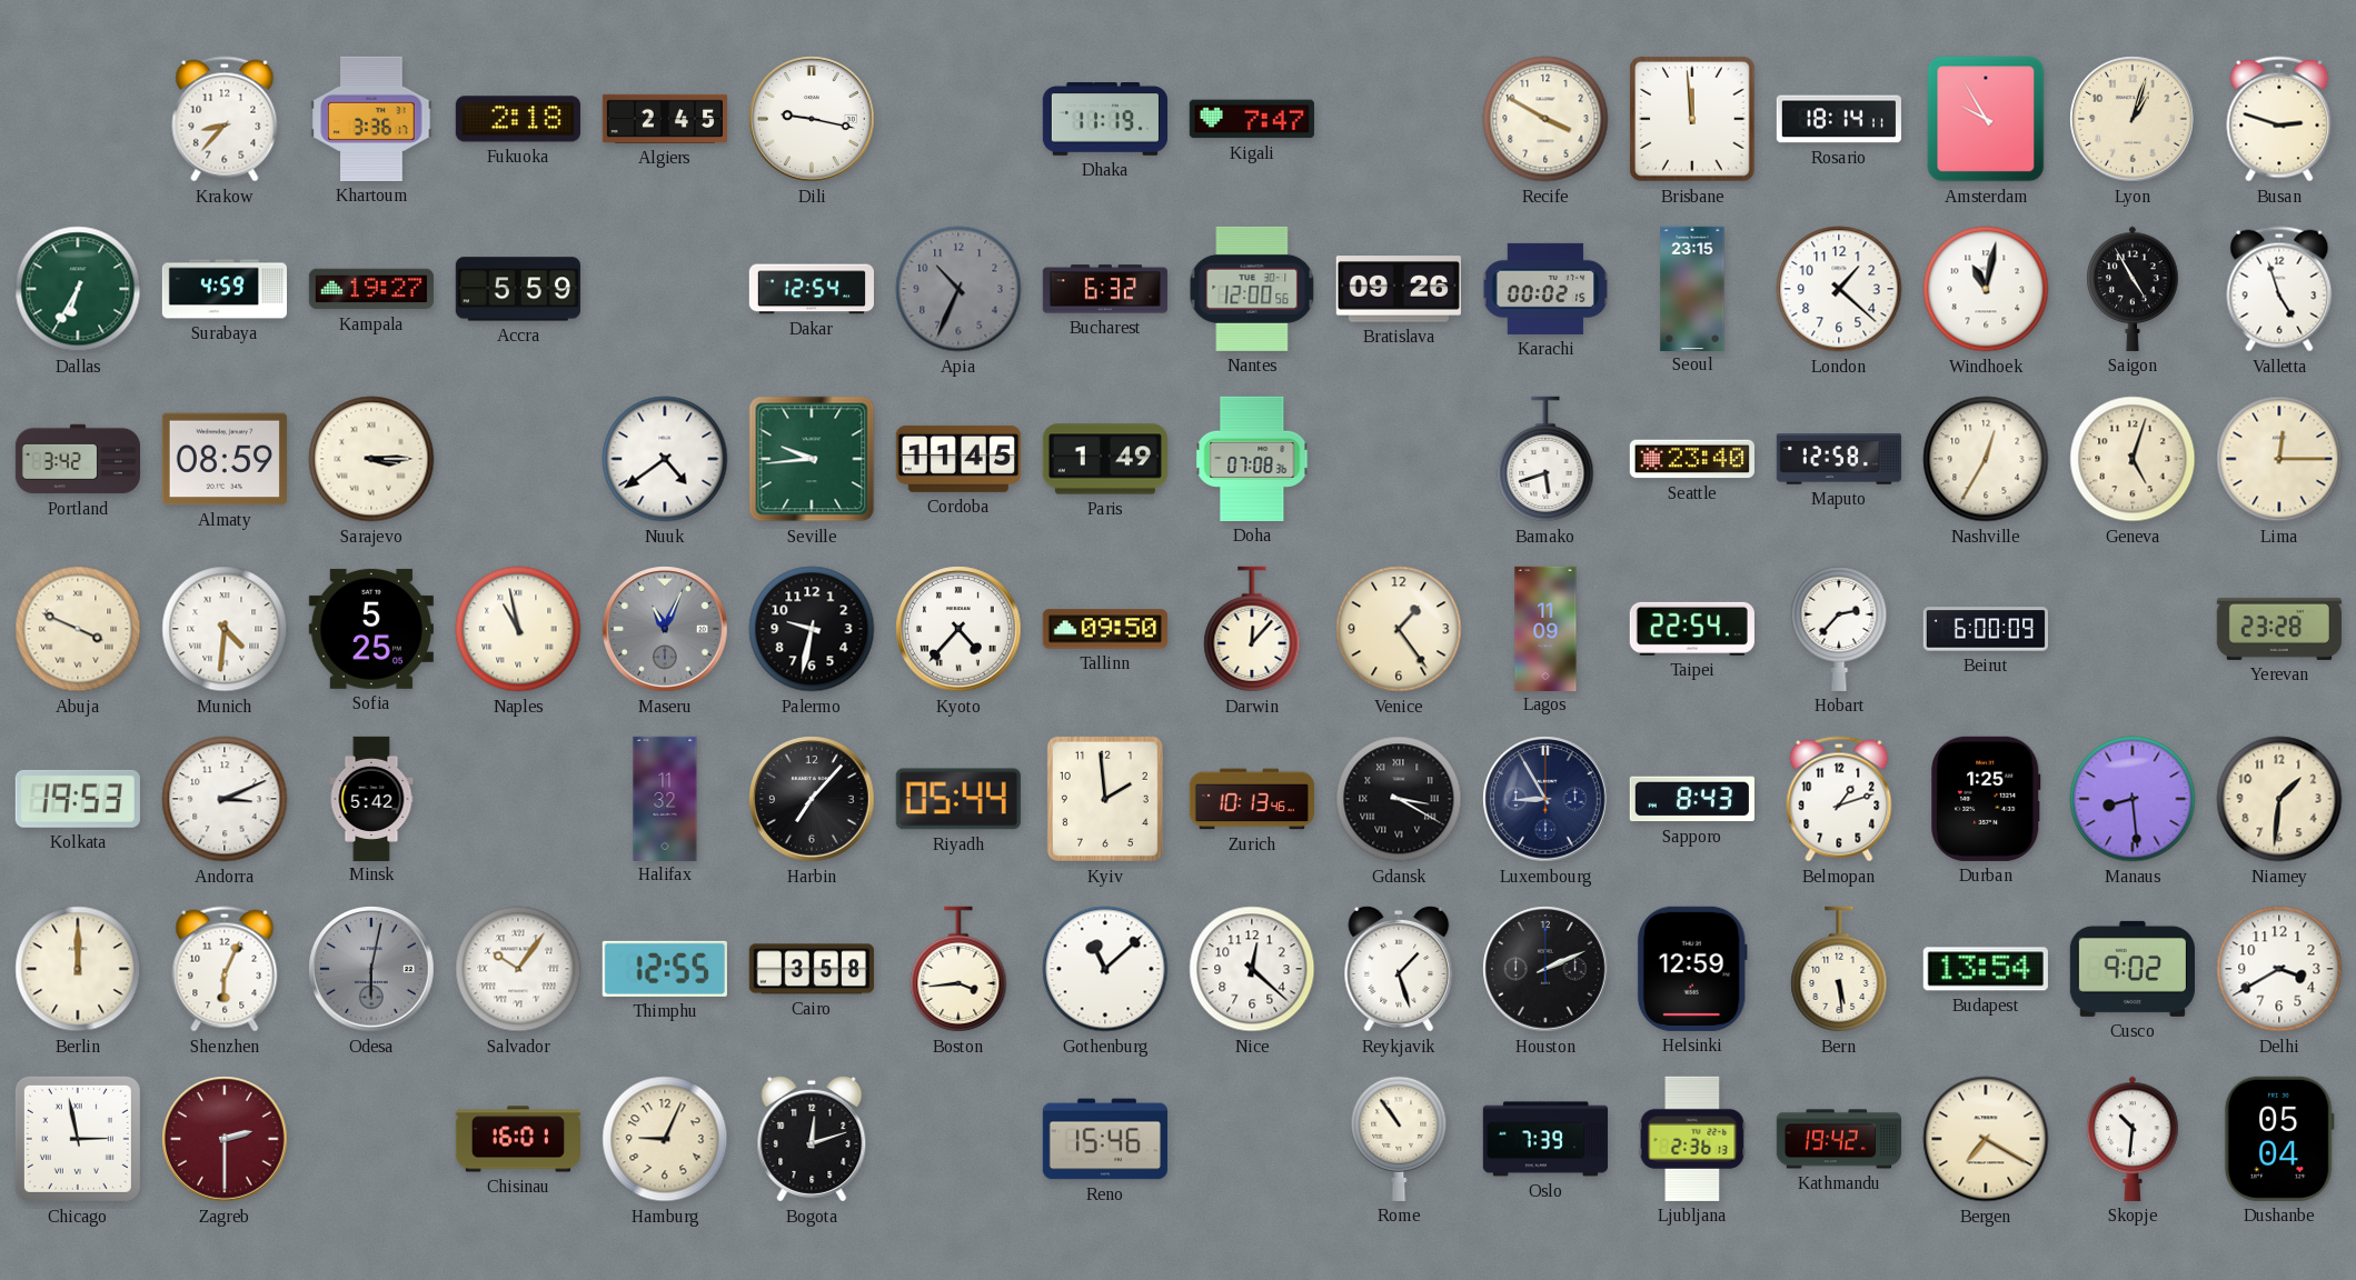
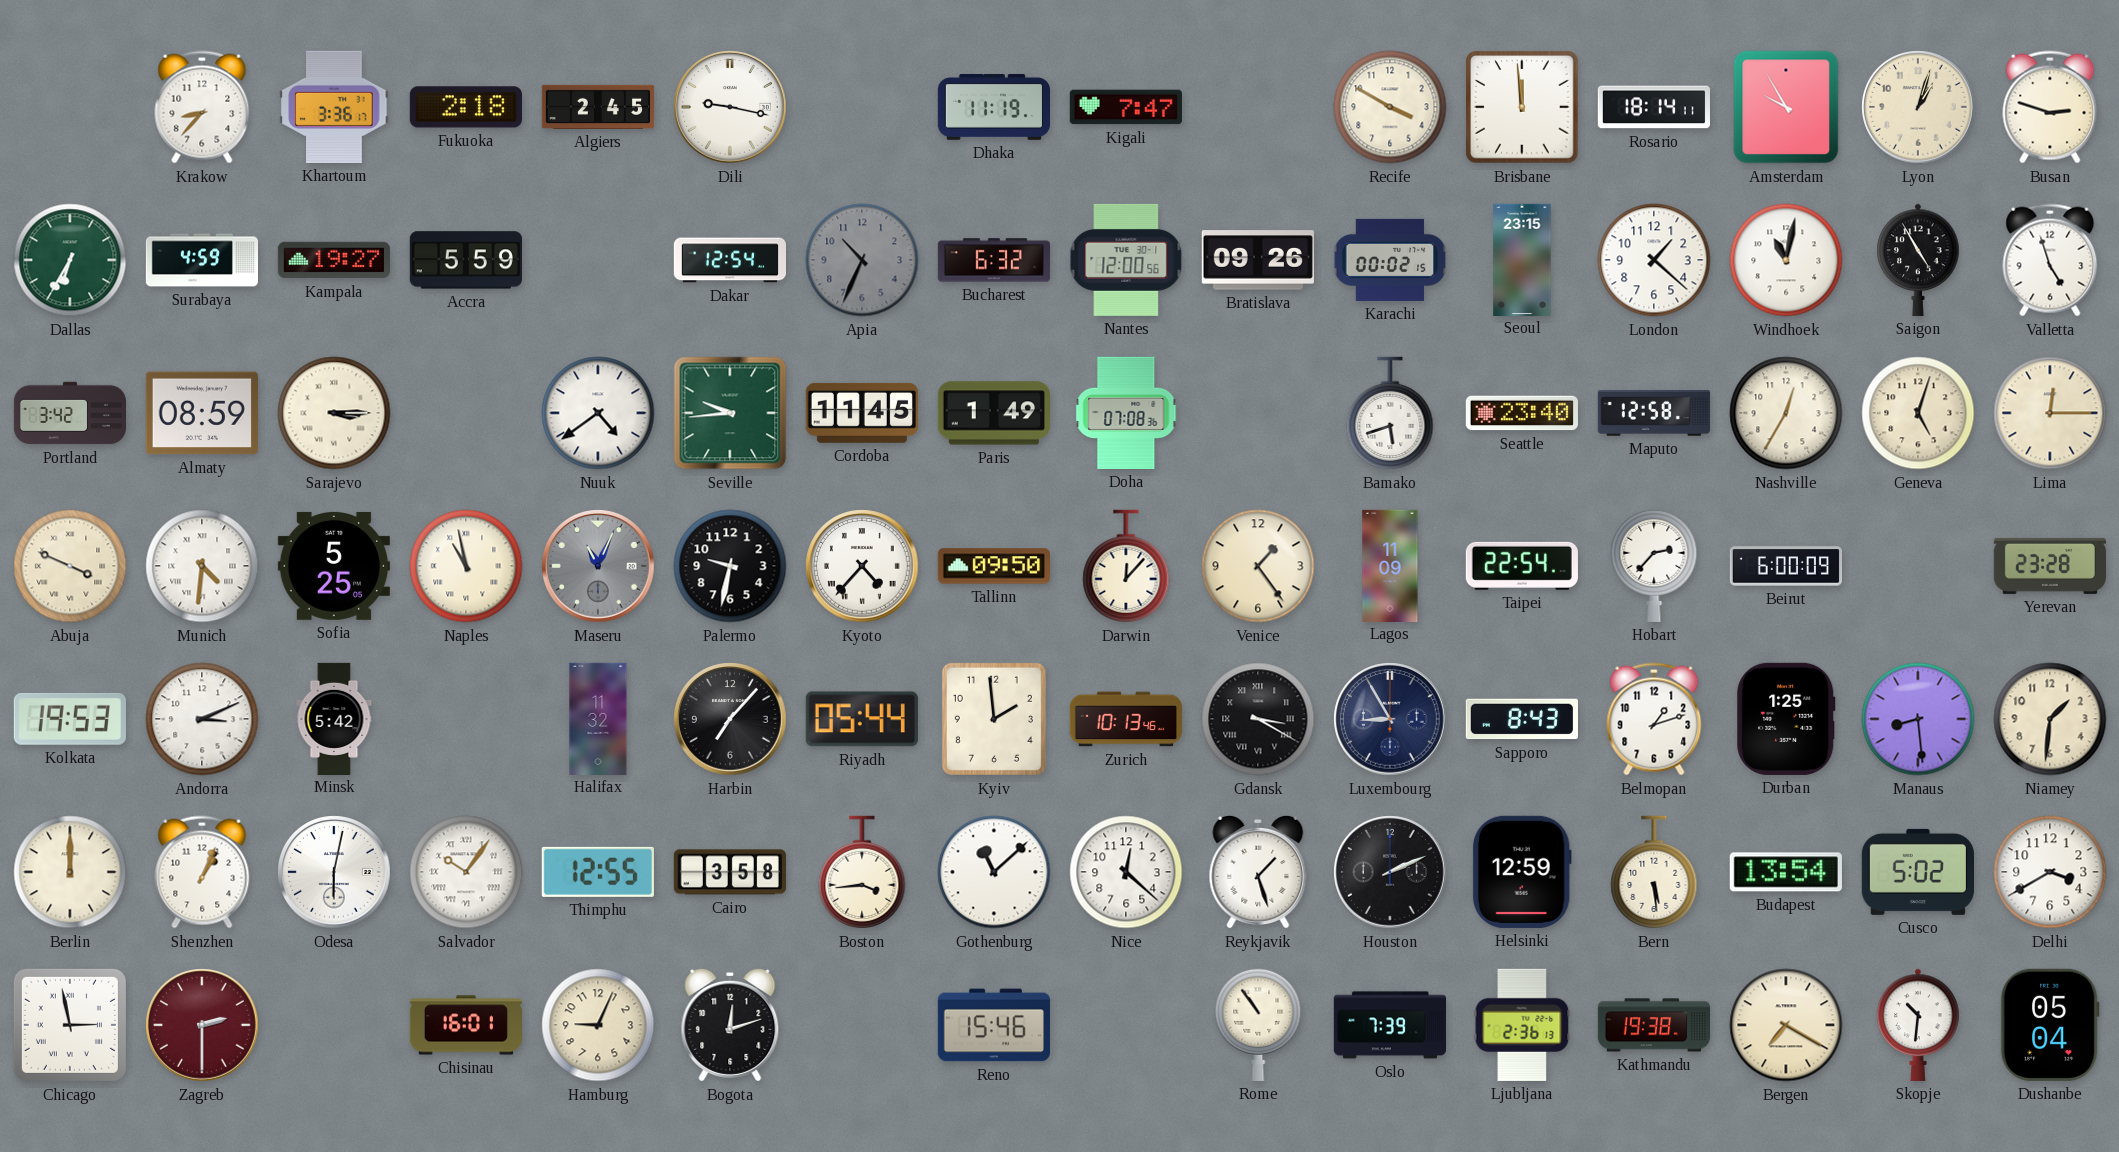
Shenzhen: 6:04 -> 1:04
Odesa dial: grey -> white
Cusco: 9:02 -> 5:02
Kathmandu: 19:42 -> 19:38
